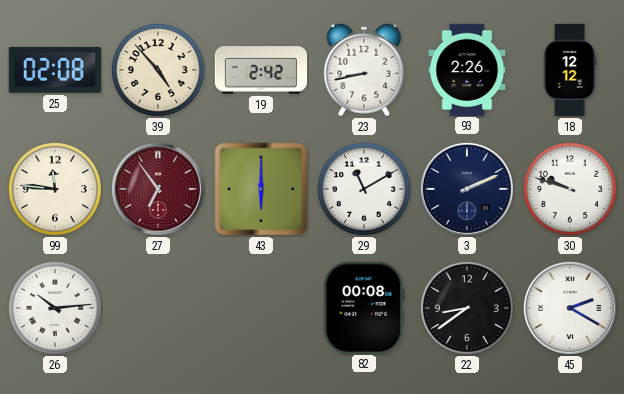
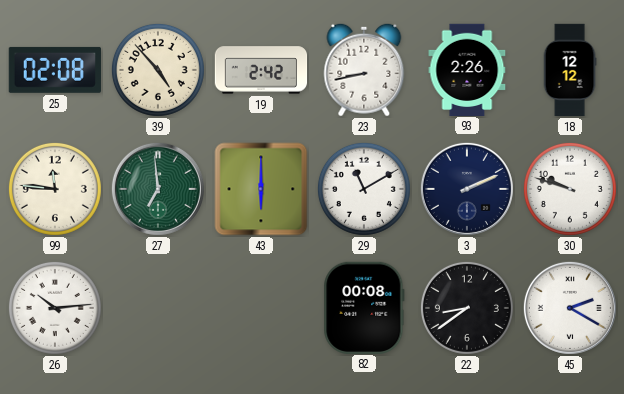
27: 6:54 -> 6:59
27 dial: burgundy -> green
